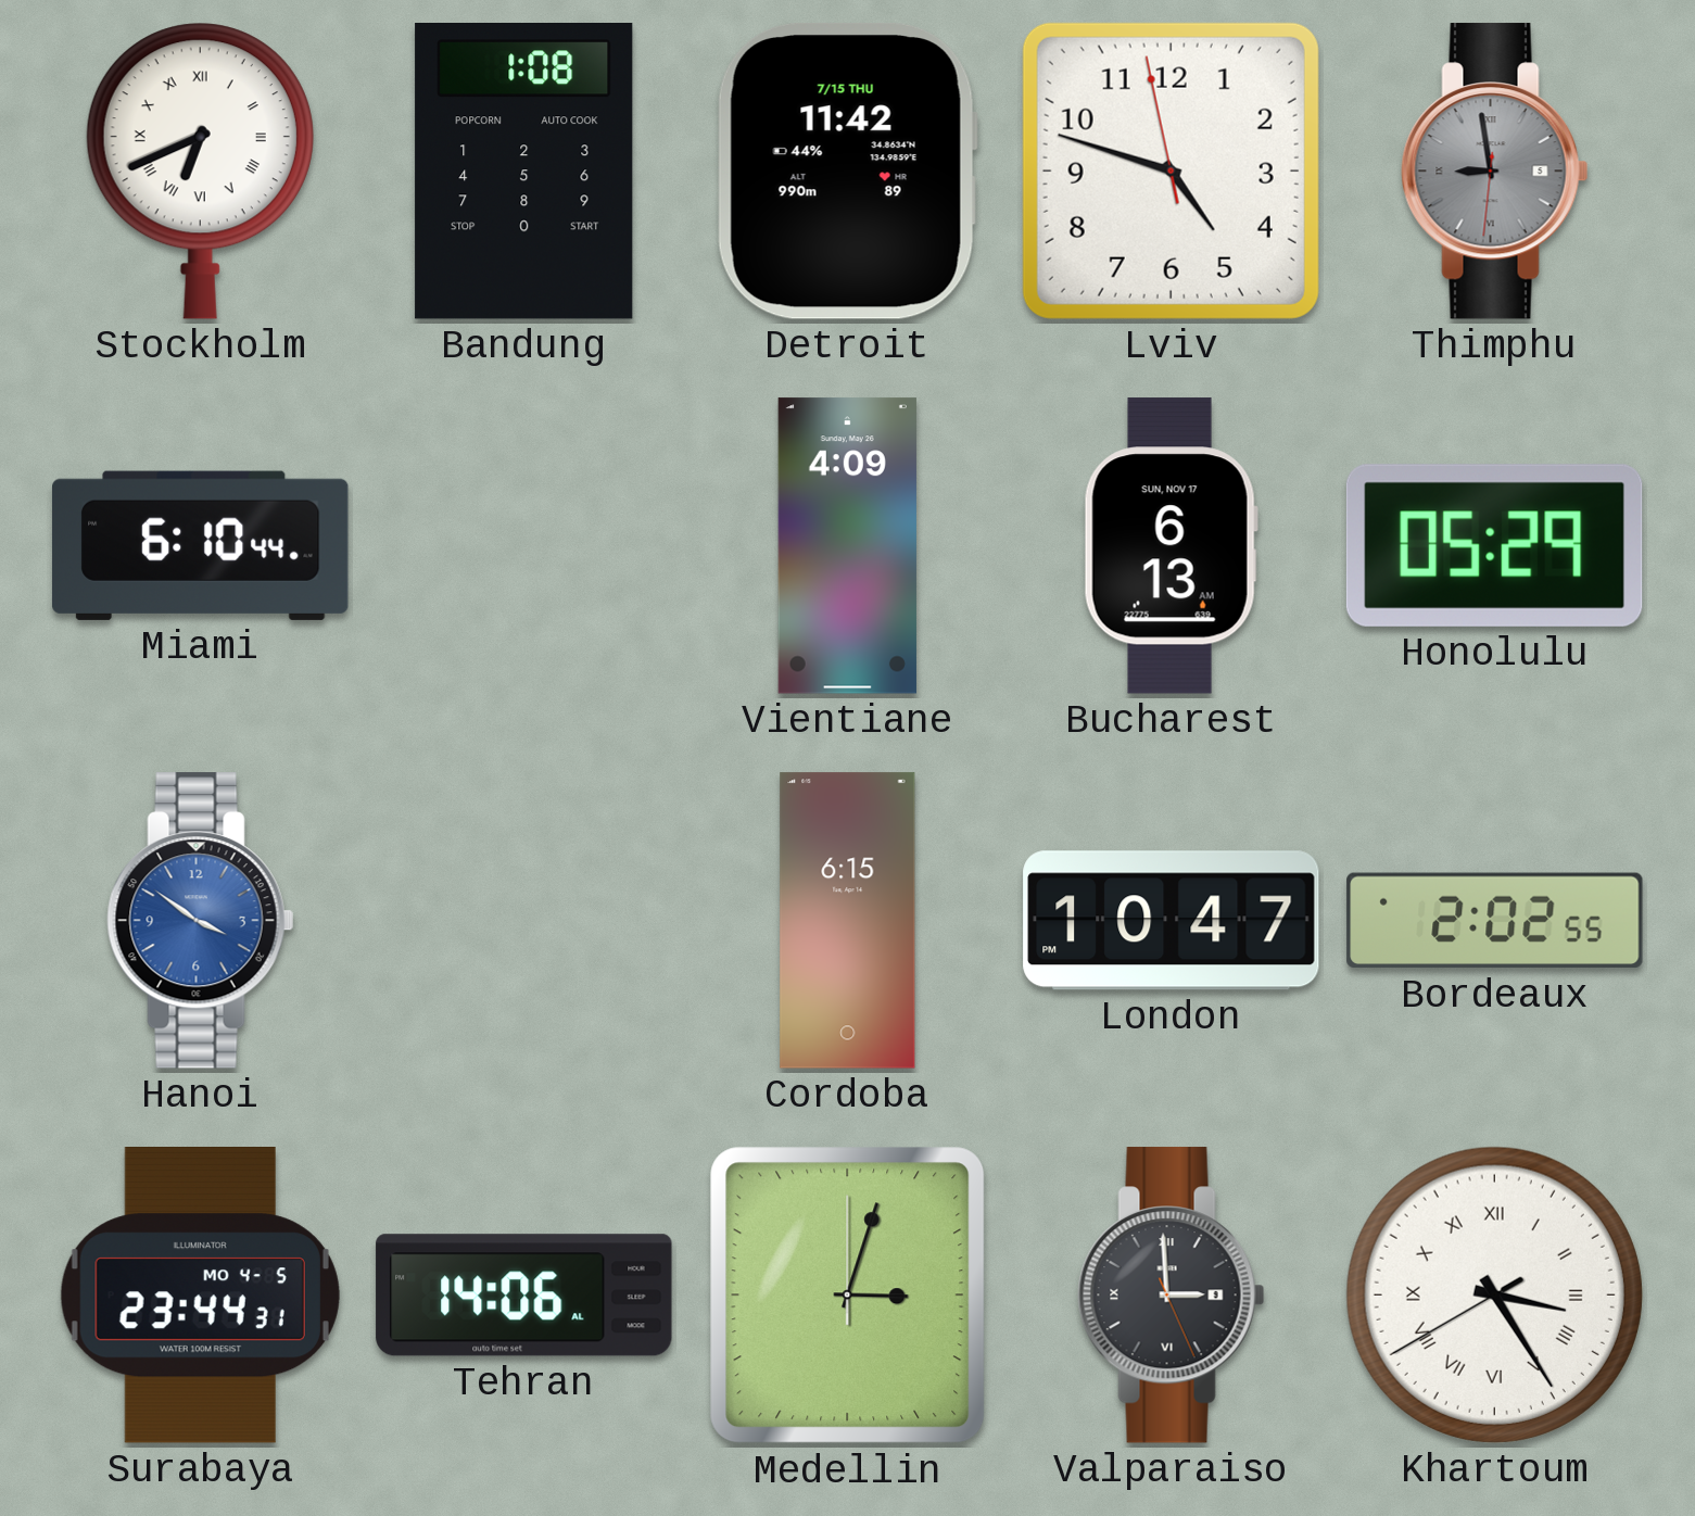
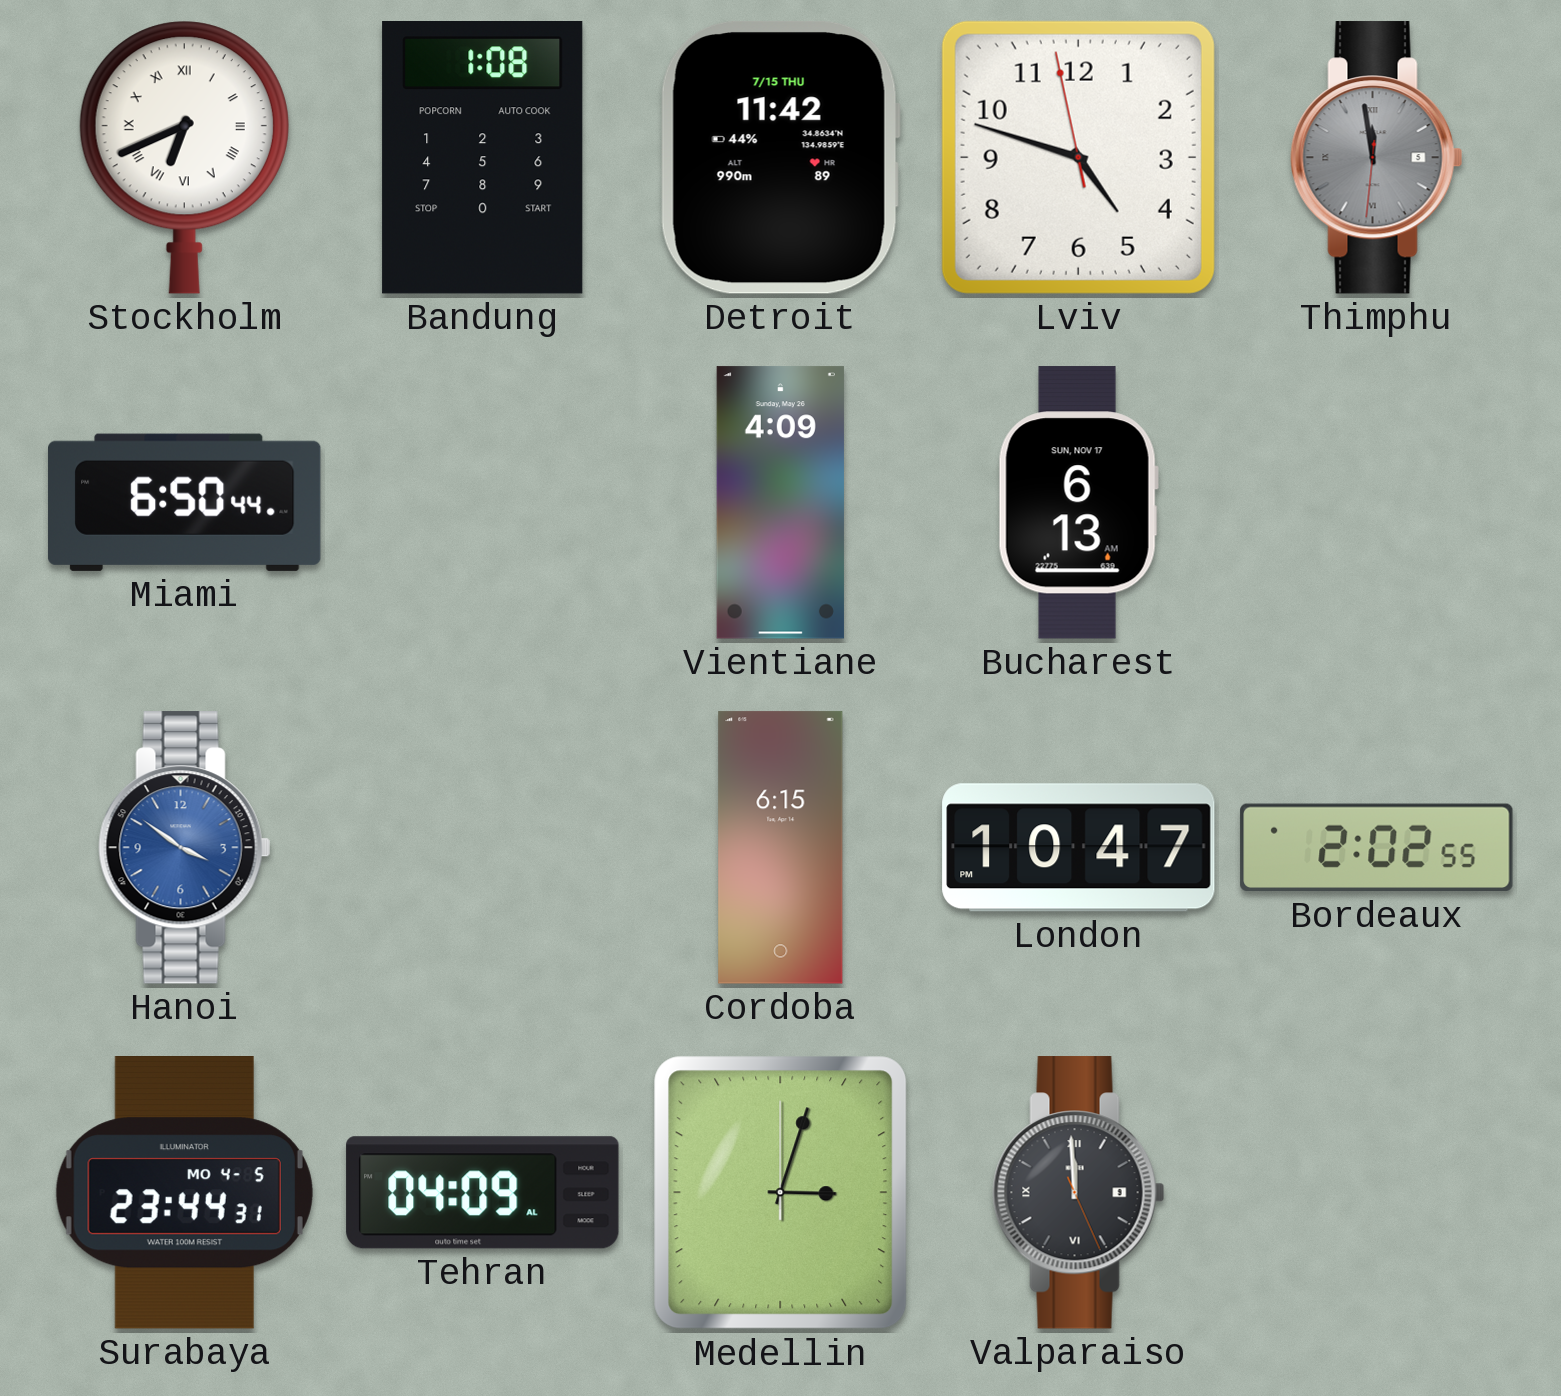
Thimphu: 8:58 -> 11:58
Miami: 6:10 -> 6:50
Honolulu: 05:29 -> none
Tehran: 14:06 -> 04:09
Valparaiso: 2:59 -> 11:59
Khartoum: 3:24 -> none
